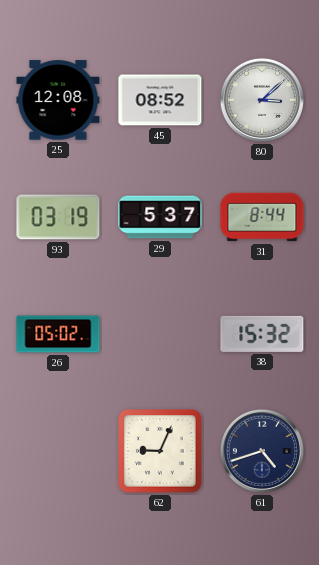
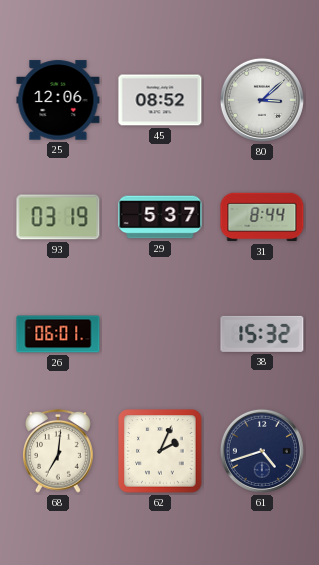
25: 12:08 -> 12:06
26: 05:02 -> 06:01
68: none -> 7:01
62: 9:04 -> 2:04
